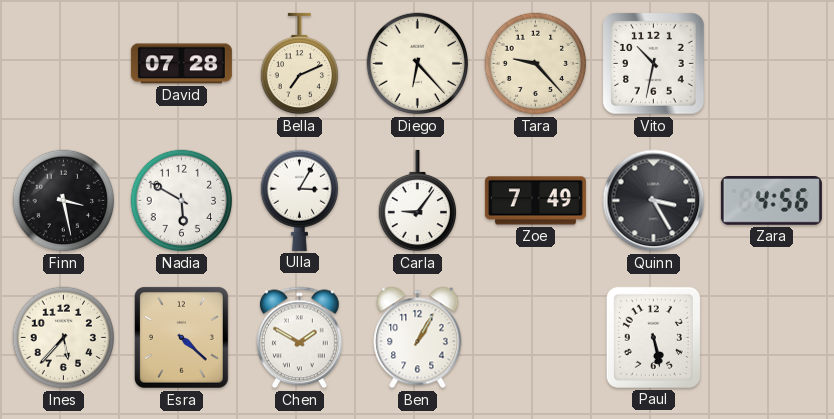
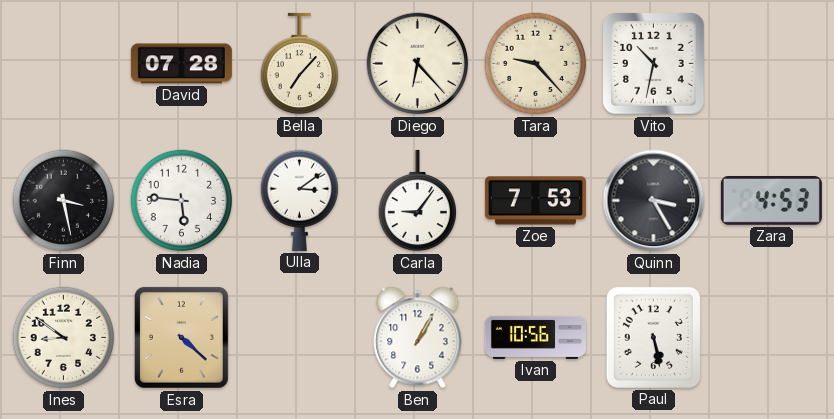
Bella: 7:11 -> 7:07
Nadia: 5:50 -> 5:46
Ulla: 3:05 -> 3:09
Zoe: 7:49 -> 7:53
Zara: 4:56 -> 4:53
Ines: 5:37 -> 8:51
Chen: 1:50 -> none
Ivan: none -> 10:56
